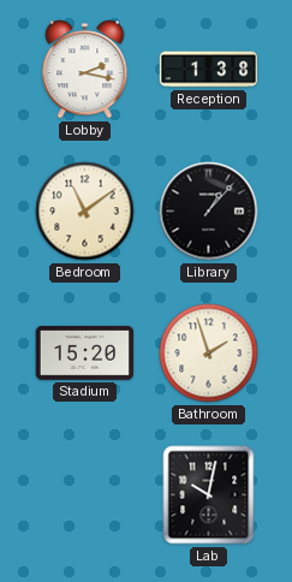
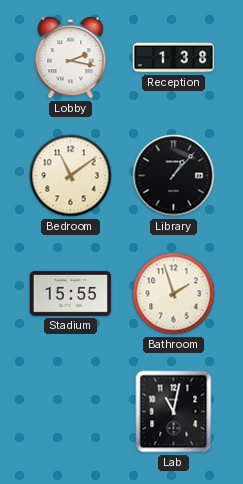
Stadium: 15:20 -> 15:55
Lab: 10:02 -> 11:02
